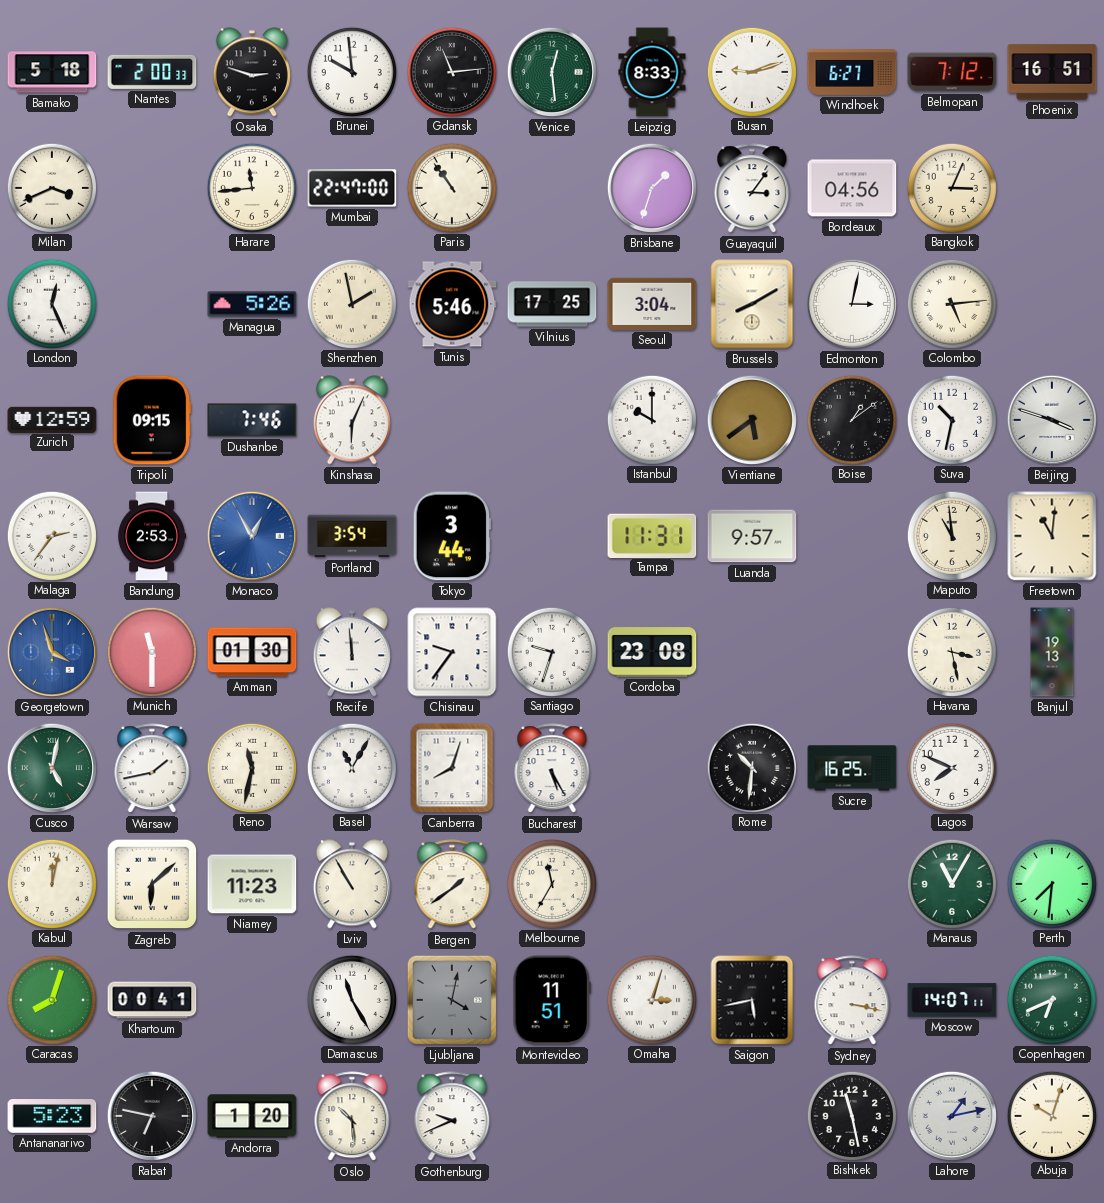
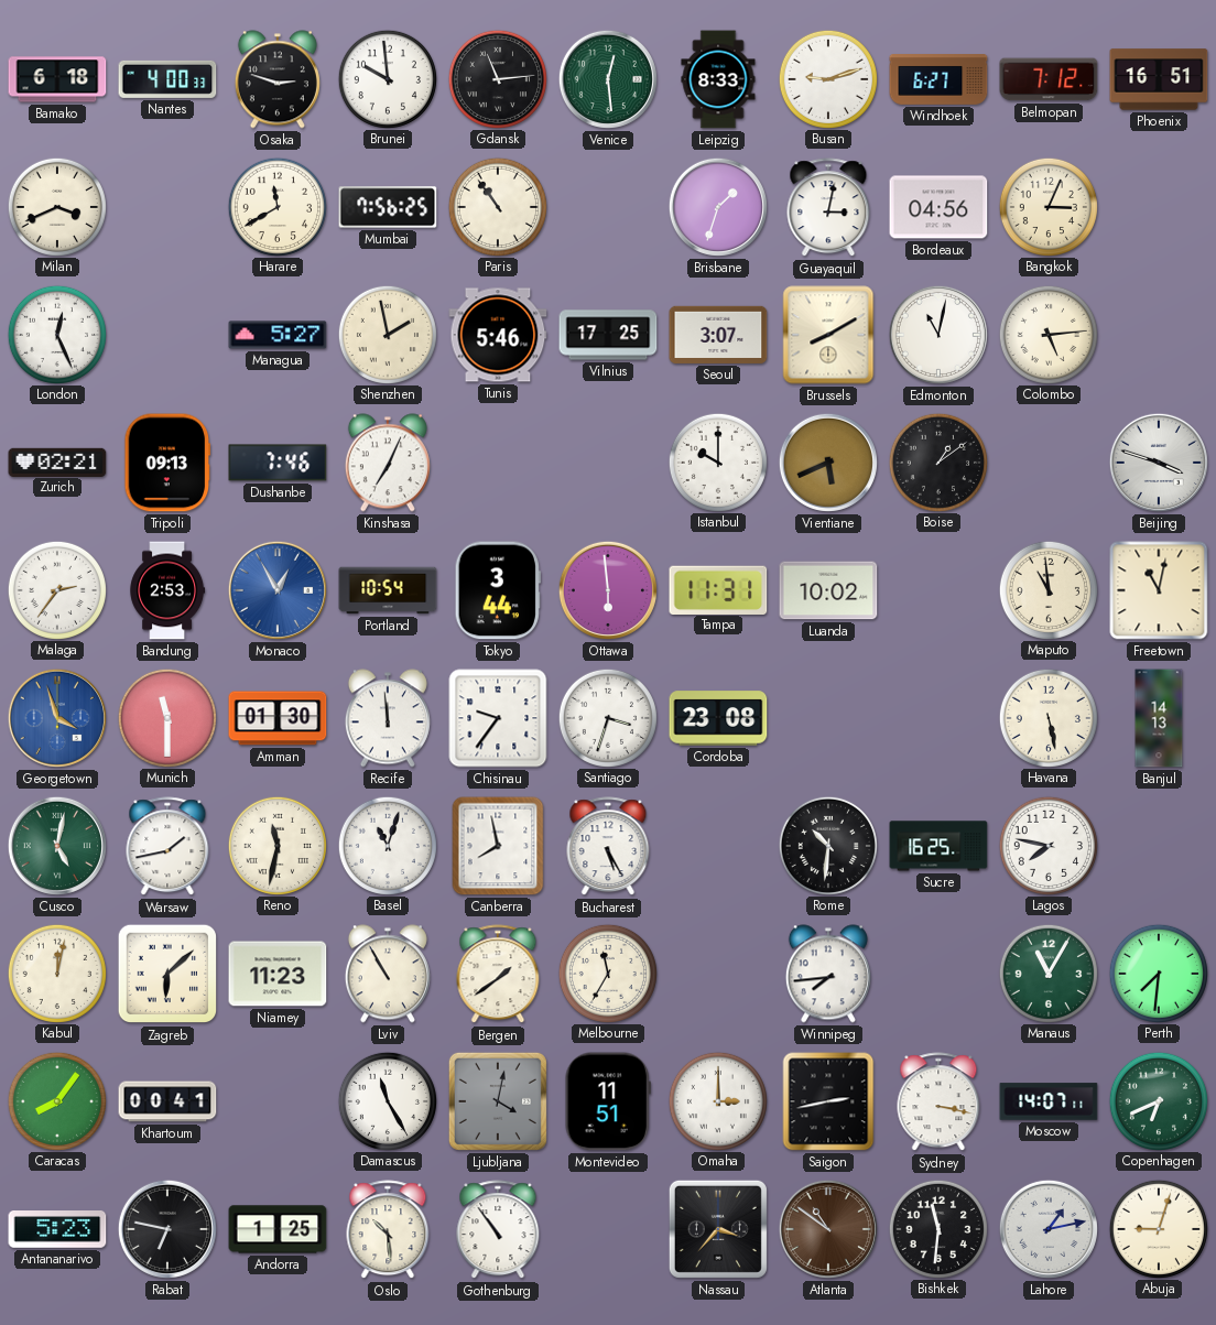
Bamako: 5:18 -> 6:18
Nantes: 2:00 -> 4:00
Harare: 11:44 -> 11:40
Mumbai: 22:47 -> 7:56
Guayaquil: 3:06 -> 3:02
Managua: 5:26 -> 5:27
Seoul: 3:04 -> 3:07
Edmonton: 3:02 -> 11:02
Zurich: 12:59 -> 02:21
Tripoli: 09:15 -> 09:13
Kinshasa: 6:04 -> 7:04
Vientiane: 5:39 -> 5:41
Suva: 10:32 -> none
Portland: 3:54 -> 10:54
Ottawa: none -> 5:59
Luanda: 9:57 -> 10:02
Freetown: 11:01 -> 11:02
Santiago: 9:33 -> 3:33
Havana: 3:28 -> 5:28
Banjul: 19:13 -> 14:13
Basel: 11:05 -> 11:03
Canberra: 8:03 -> 7:58
Lagos: 7:49 -> 7:47
Winnipeg: none -> 7:44
Caracas: 8:03 -> 8:06
Omaha: 3:03 -> 3:00
Saigon: 5:43 -> 2:43
Andorra: 1:20 -> 1:25
Gothenburg: 9:41 -> 10:54
Nassau: none -> 3:37
Atlanta: none -> 10:51
Bishkek: 11:28 -> 11:31
Abuja: 10:03 -> 9:03
